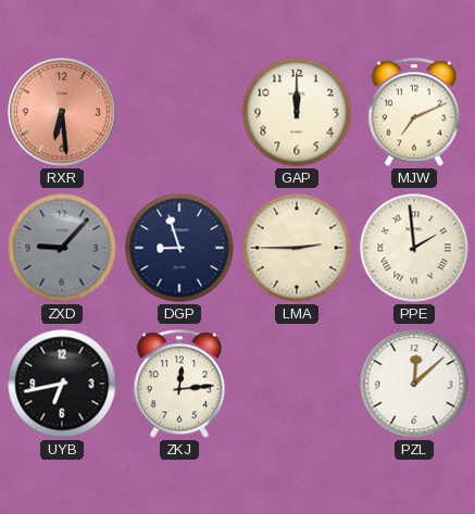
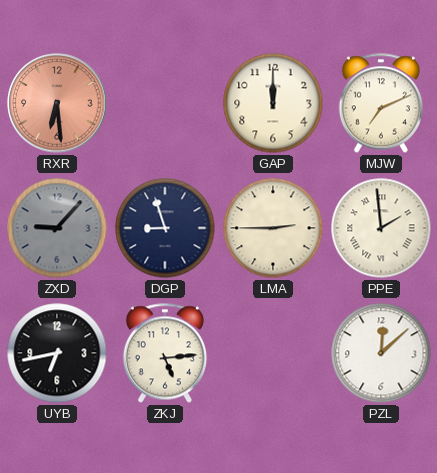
ZKJ: 12:14 -> 5:14
